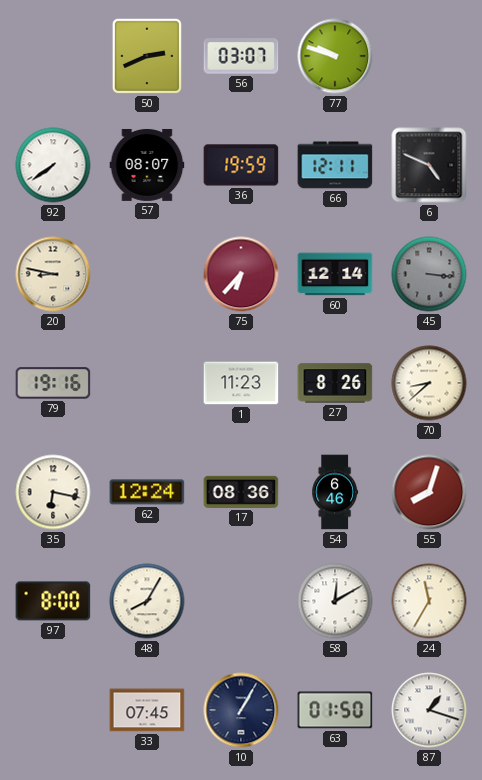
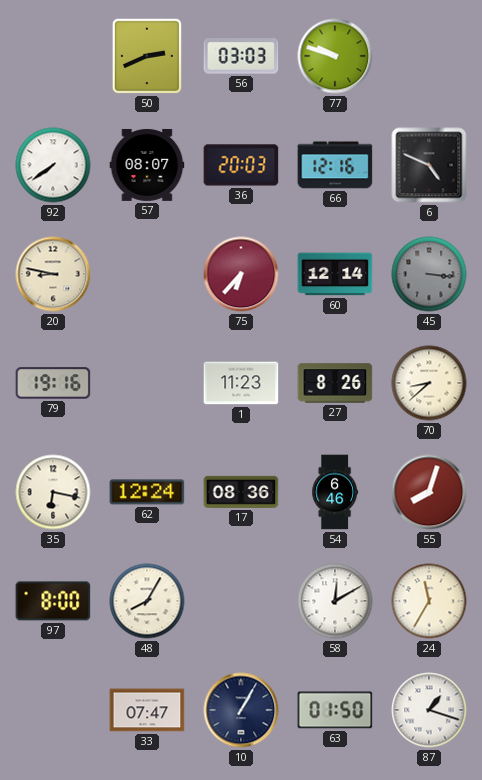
56: 03:07 -> 03:03
36: 19:59 -> 20:03
66: 12:11 -> 12:16
33: 07:45 -> 07:47
